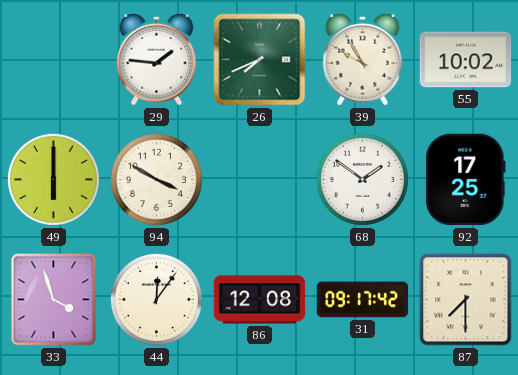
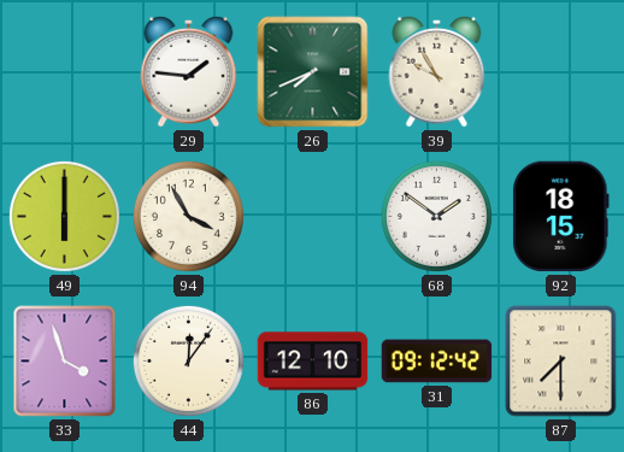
55: 10:02 -> none
94: 3:50 -> 3:55
92: 17:25 -> 18:15
86: 12:08 -> 12:10
31: 09:17 -> 09:12
